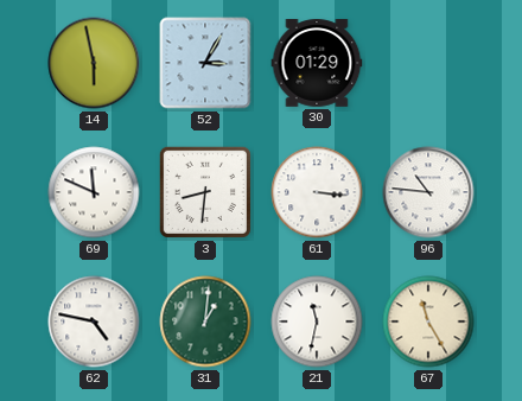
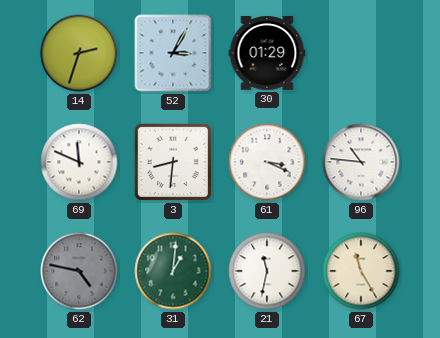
14: 5:58 -> 2:33
61: 3:16 -> 3:19
62 dial: white -> grey
